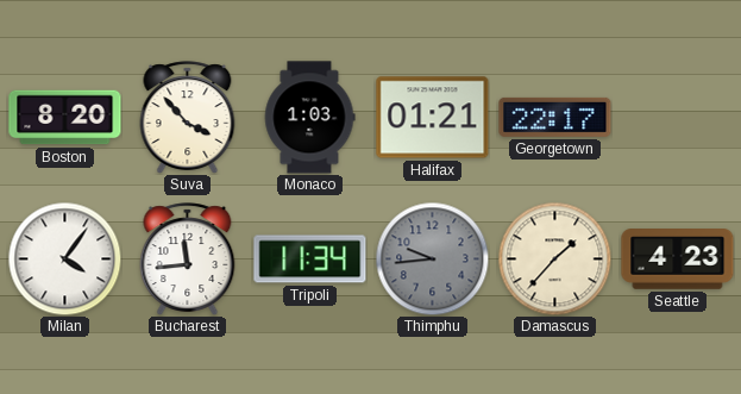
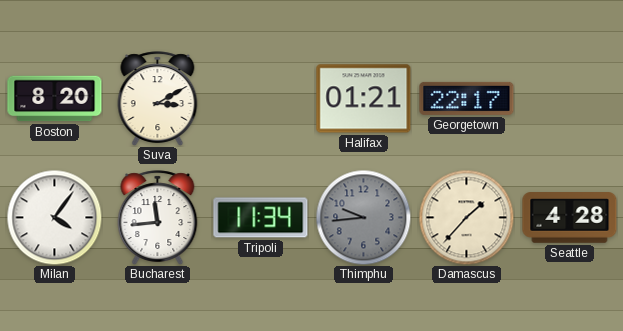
Suva: 3:53 -> 3:10
Monaco: 1:03 -> none
Seattle: 4:23 -> 4:28
